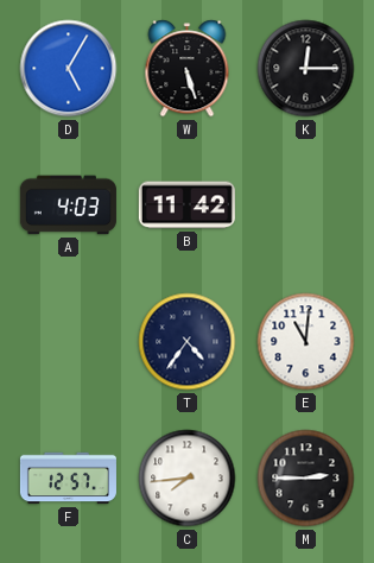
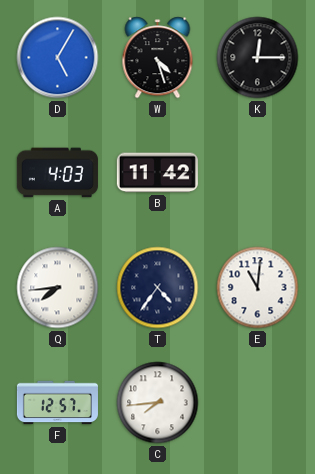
W: 5:27 -> 4:27
Q: none -> 7:44
M: 2:45 -> none
